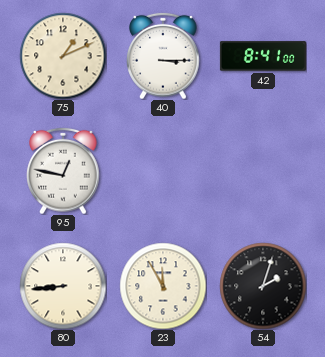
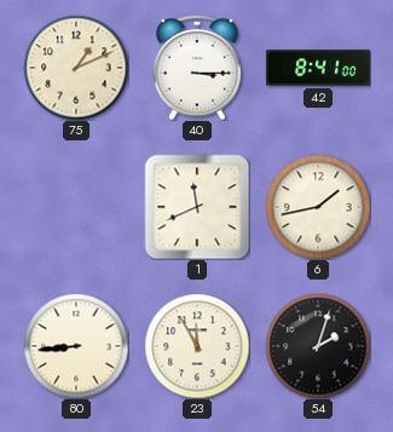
95: 12:47 -> none
1: none -> 11:41
6: none -> 1:43
